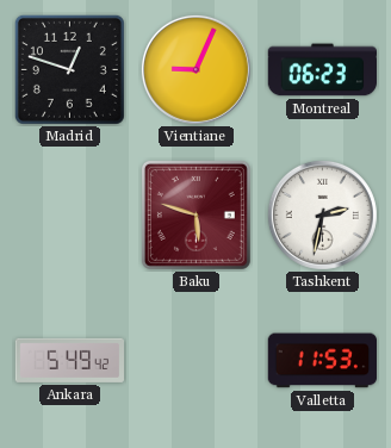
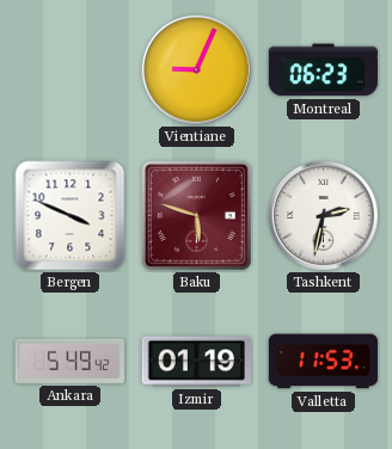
Madrid: 12:48 -> none
Bergen: none -> 3:49
Izmir: none -> 01:19
